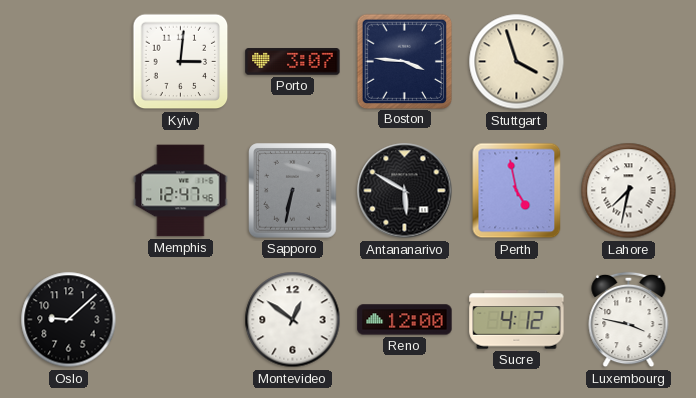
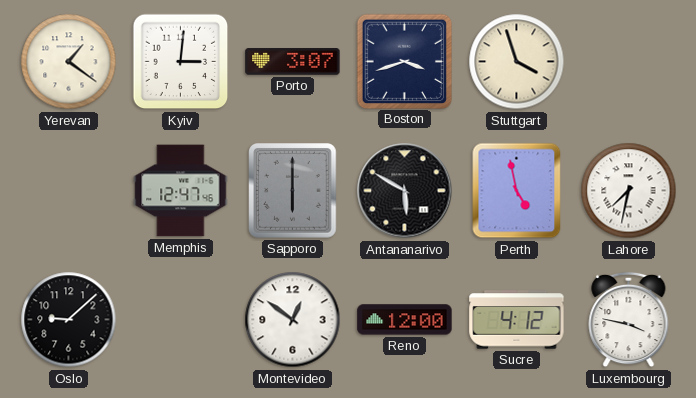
Yerevan: none -> 1:21
Boston: 3:46 -> 3:42
Sapporo: 6:32 -> 6:00
